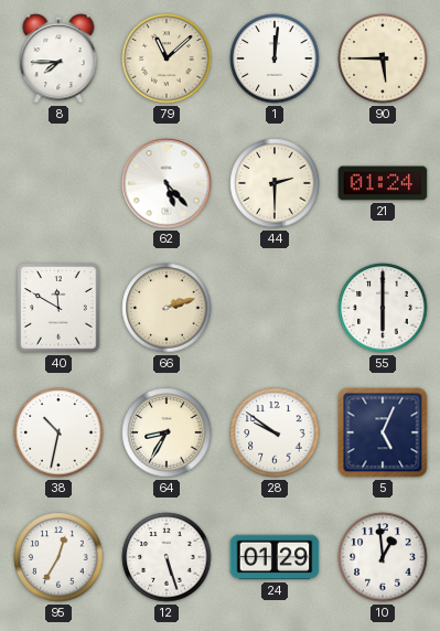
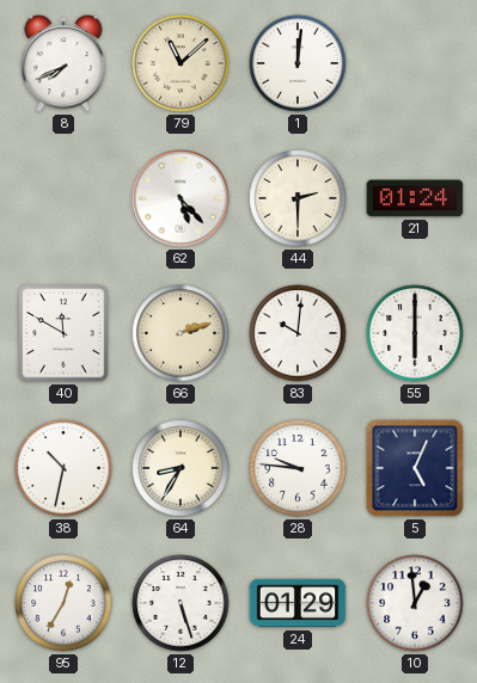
8: 7:45 -> 7:41
90: 5:45 -> none
83: none -> 10:01
28: 9:51 -> 9:46
